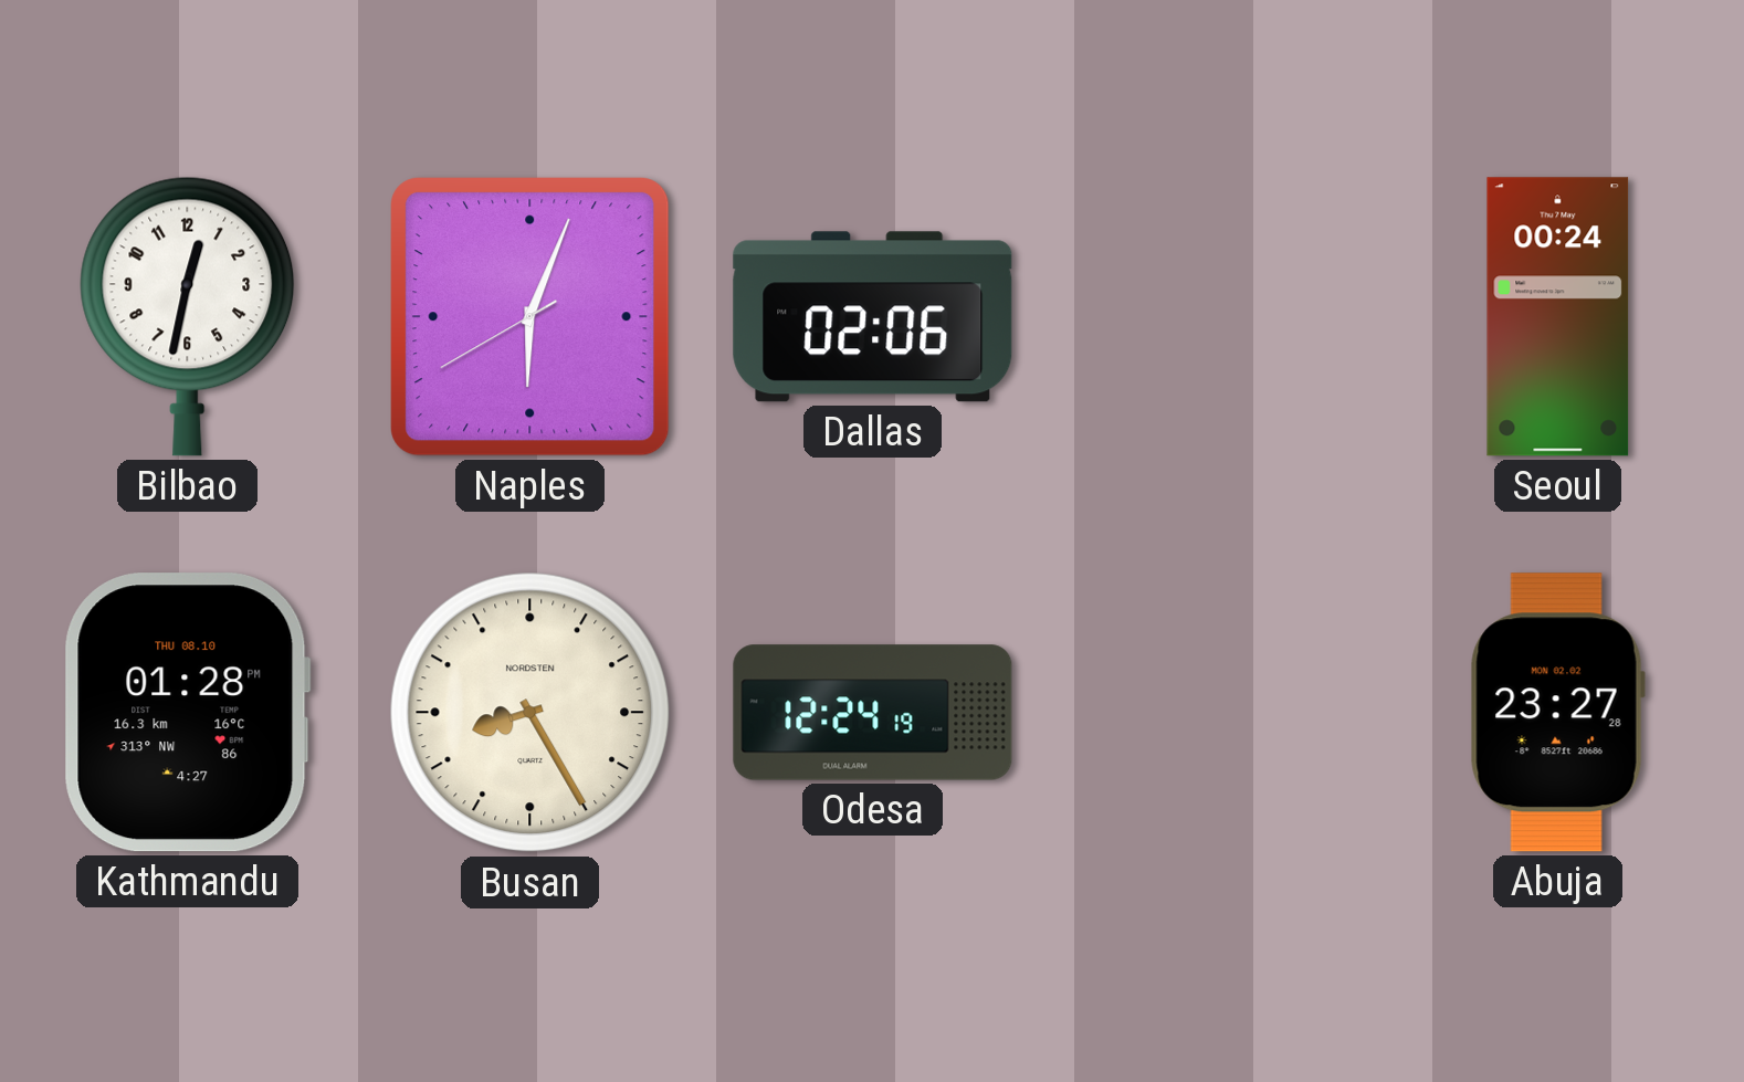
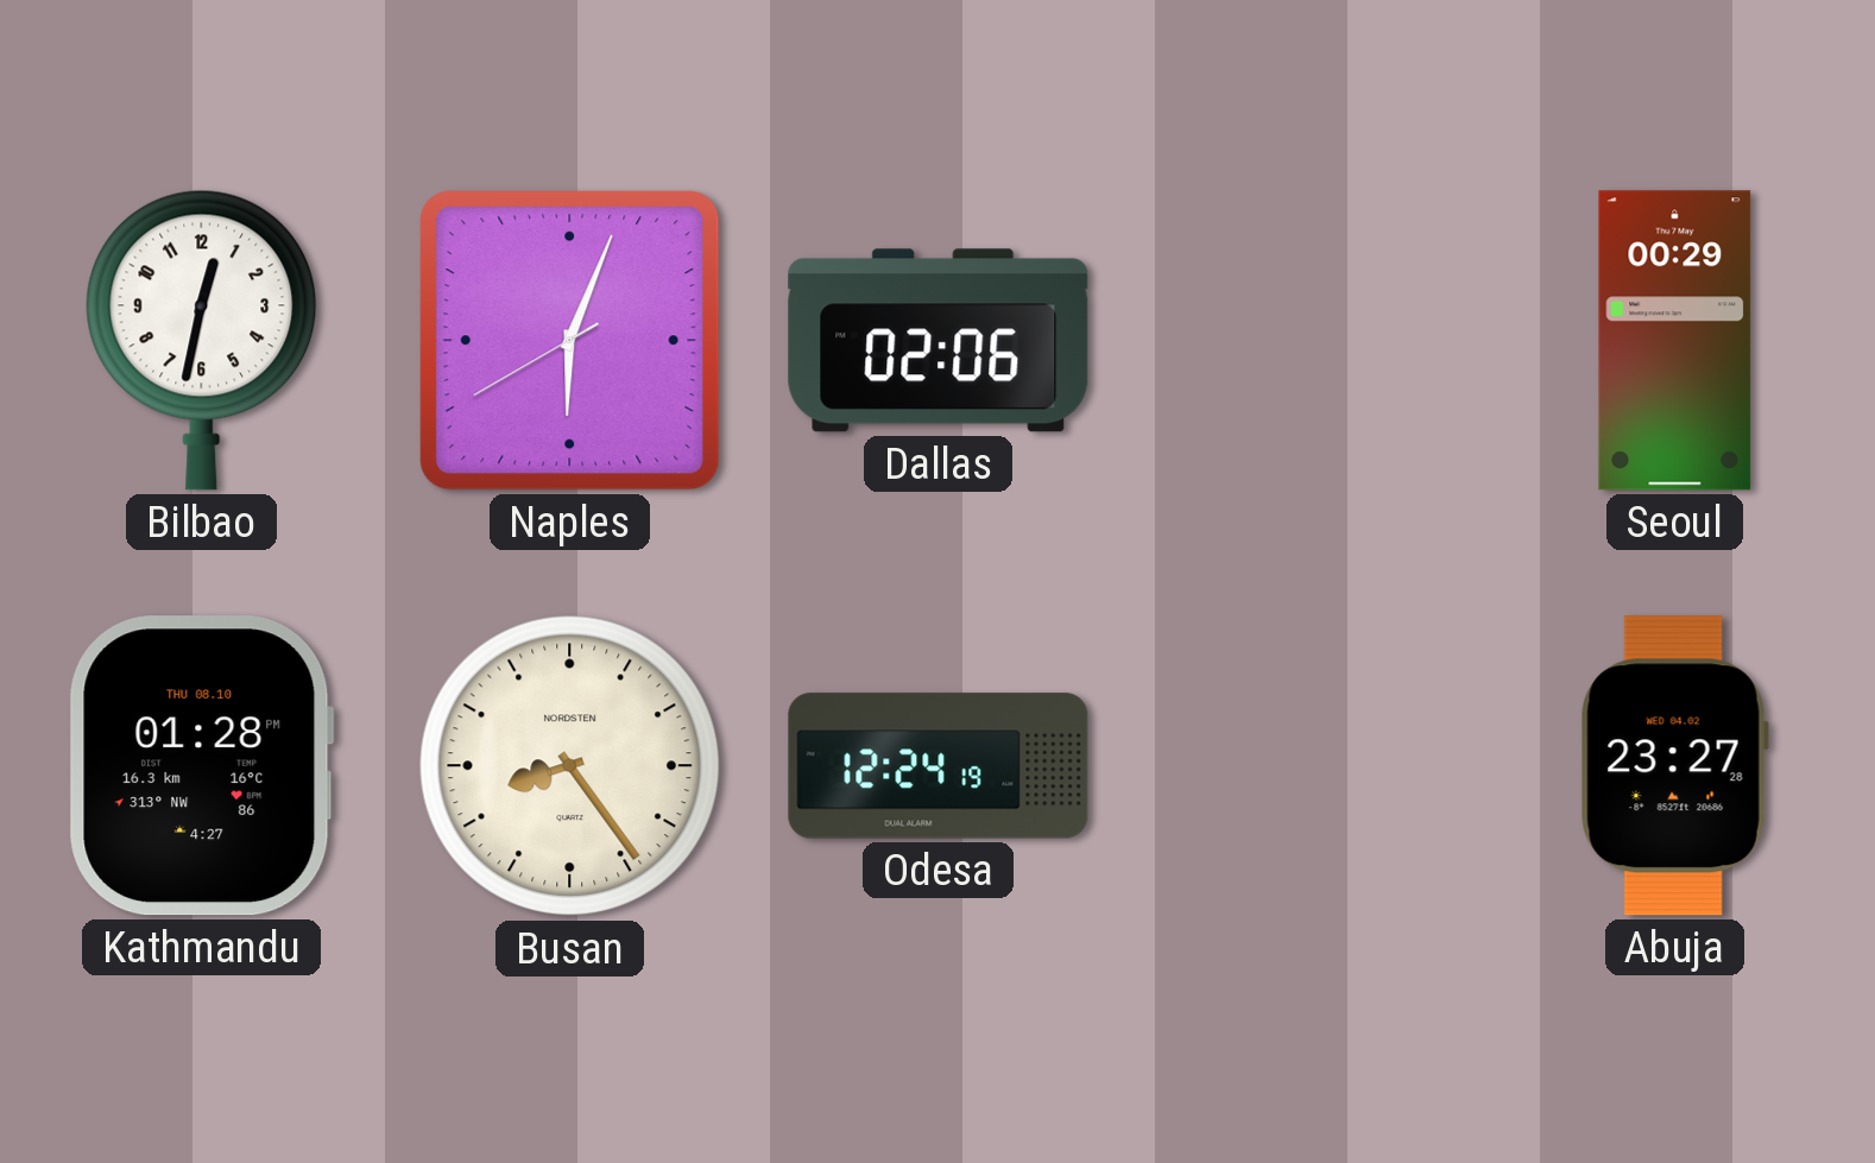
Seoul: 00:24 -> 00:29
Busan: 8:25 -> 8:24
Abuja date: MON 02.02 -> WED 04.02
